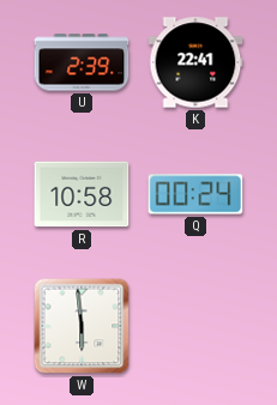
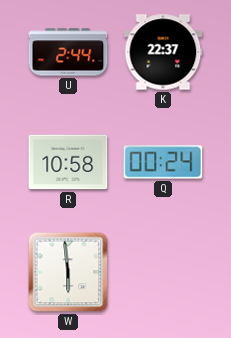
U: 2:39 -> 2:44
K: 22:41 -> 22:37
